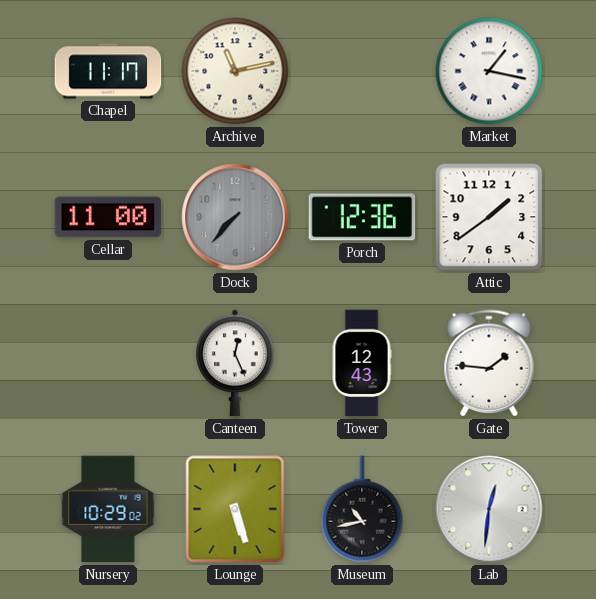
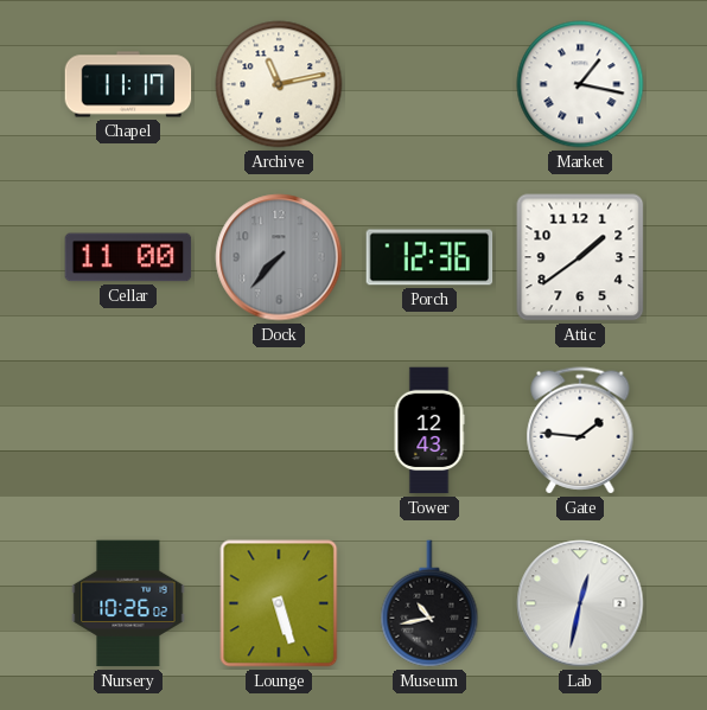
Canteen: 12:26 -> none
Nursery: 10:29 -> 10:26
Lab: 12:31 -> 12:32
